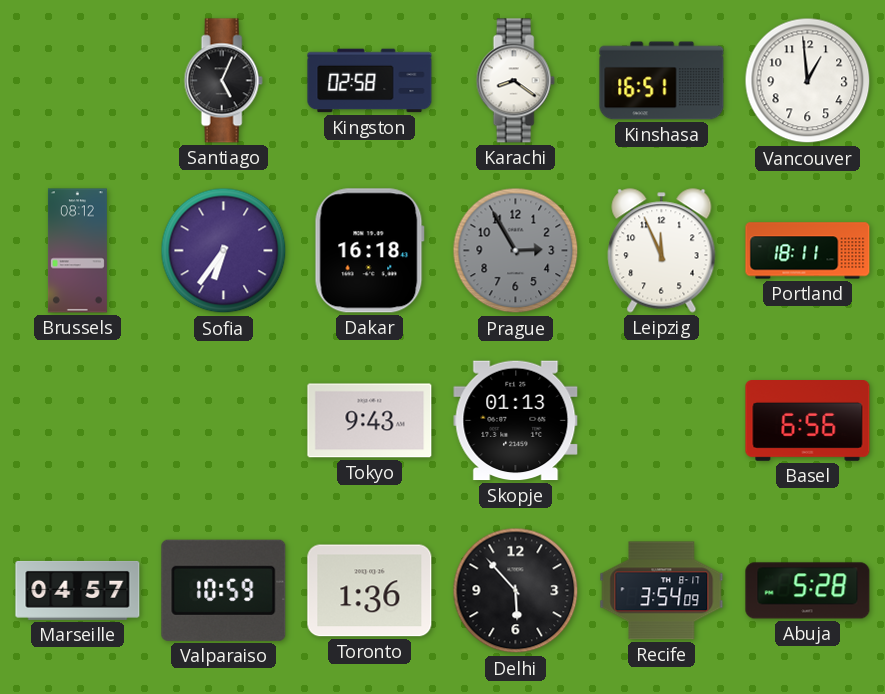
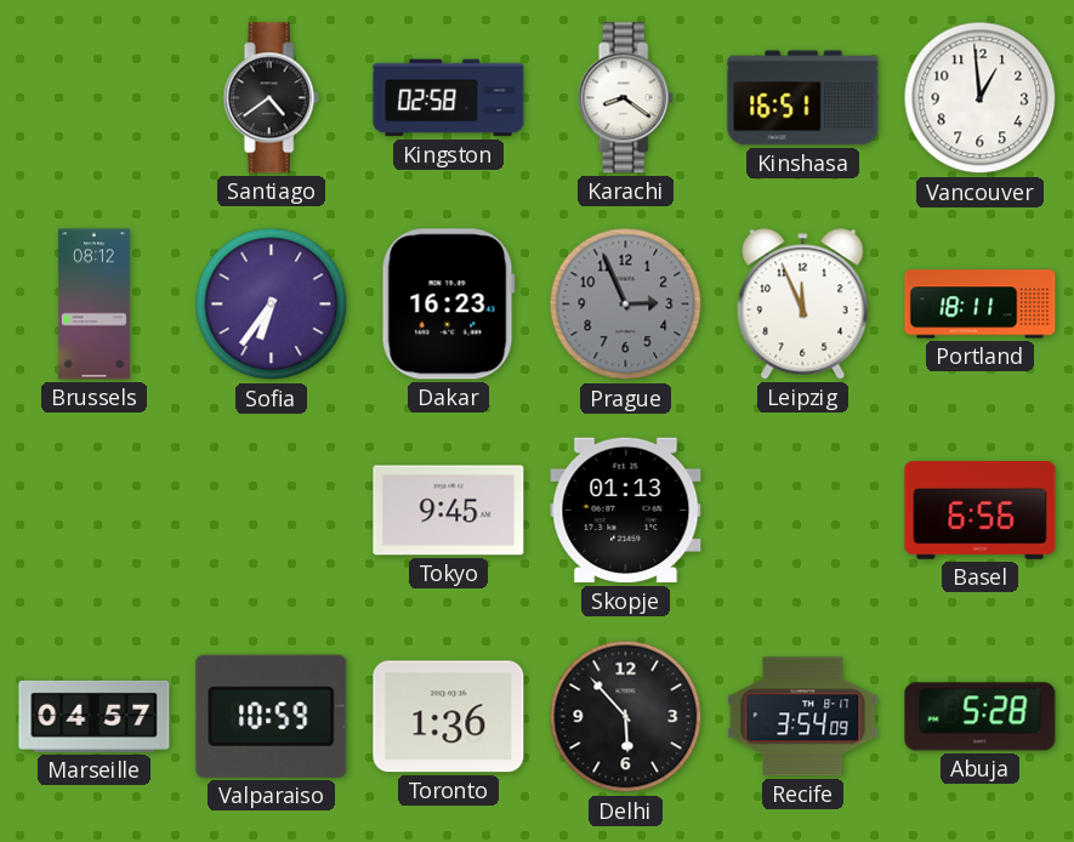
Santiago: 5:04 -> 4:39
Dakar: 16:18 -> 16:23
Prague: 2:55 -> 2:56
Tokyo: 9:43 -> 9:45
